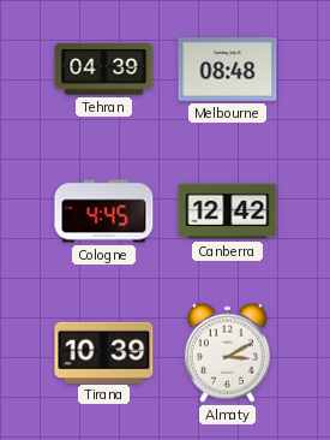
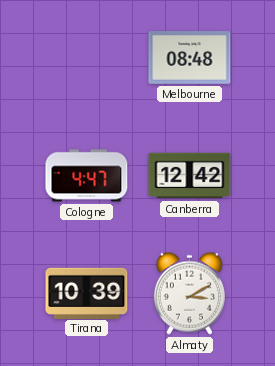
Tehran: 04:39 -> none
Cologne: 4:45 -> 4:47
